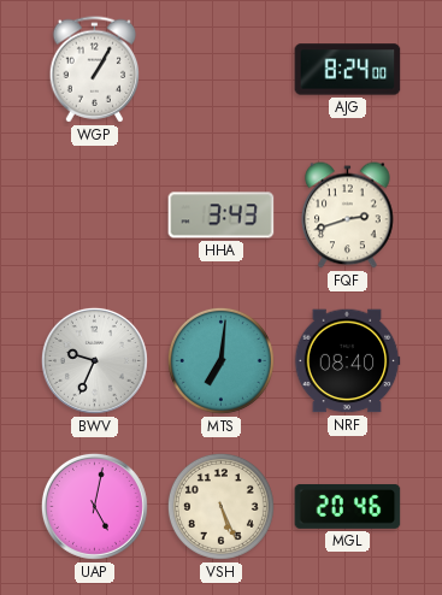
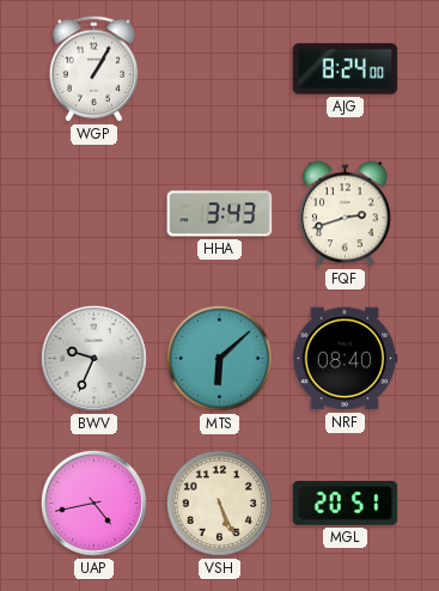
MTS: 7:01 -> 6:08
UAP: 5:02 -> 4:43
MGL: 20:46 -> 20:51
